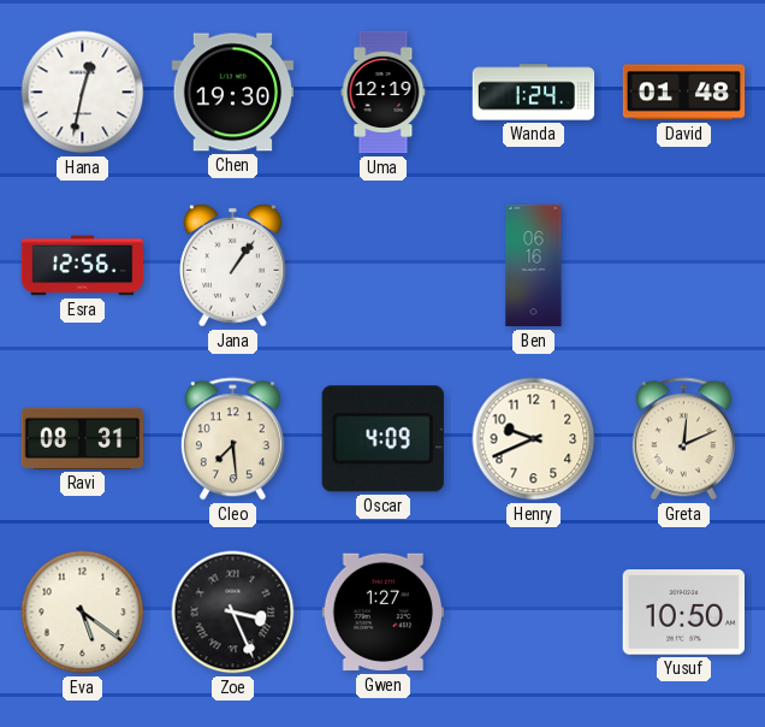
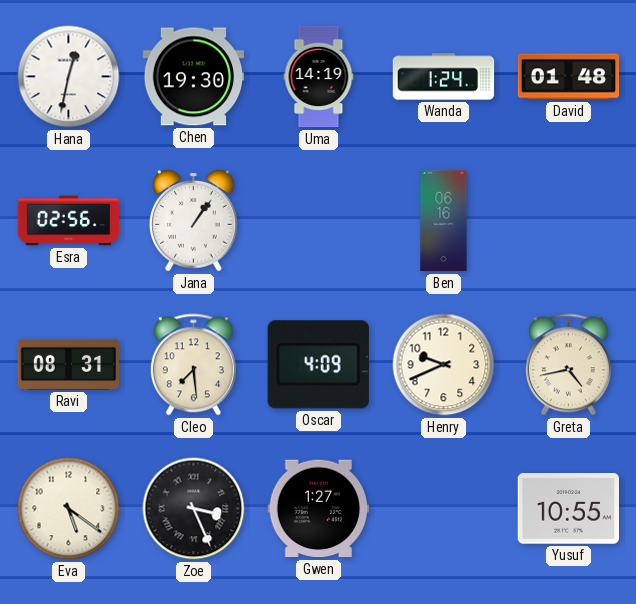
Uma: 12:19 -> 14:19
Esra: 12:56 -> 02:56
Greta: 12:11 -> 4:43
Yusuf: 10:50 -> 10:55
